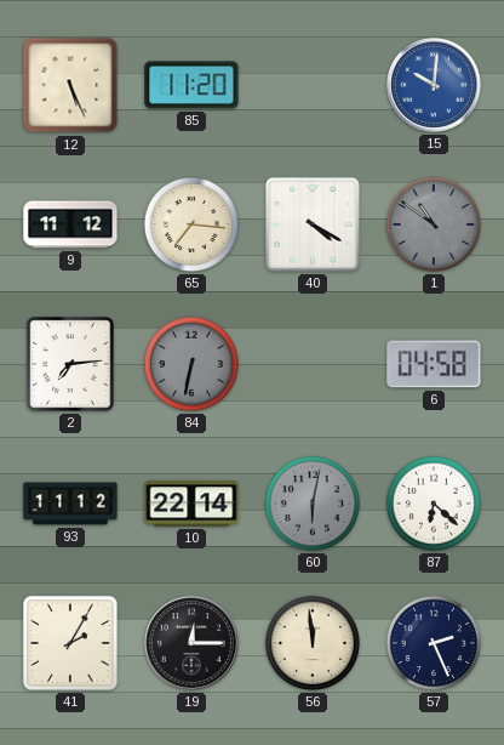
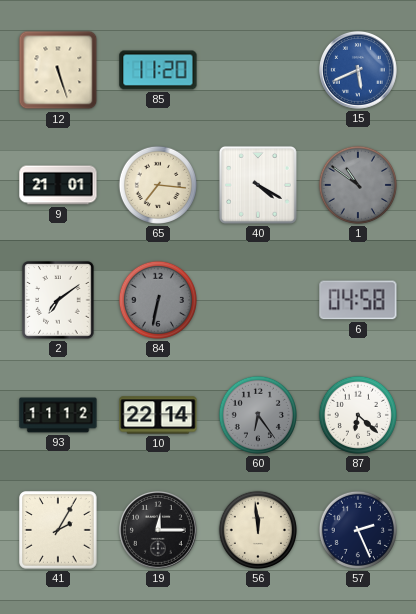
12: 5:26 -> 5:27
15: 10:01 -> 5:41
9: 11:12 -> 21:01
2: 7:14 -> 7:09
60: 6:02 -> 6:24
